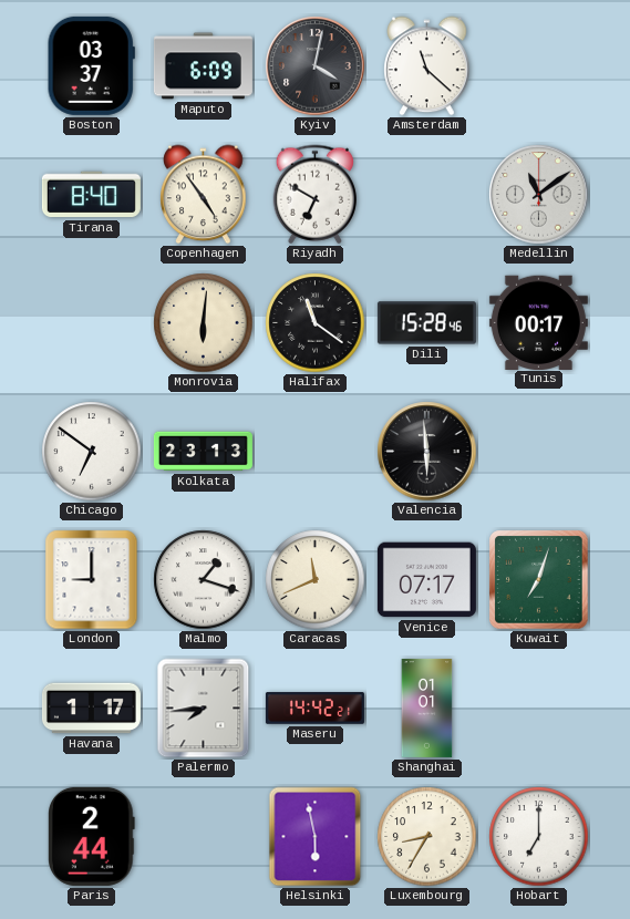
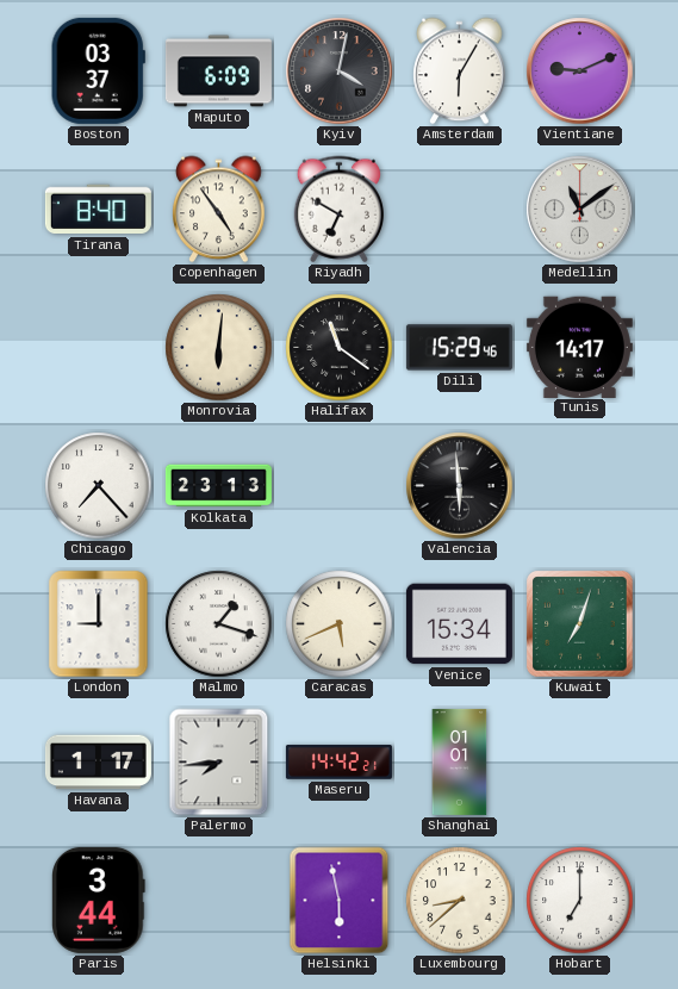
Amsterdam: 11:22 -> 6:05
Vientiane: none -> 9:11
Dili: 15:28 -> 15:29
Tunis: 00:17 -> 14:17
Chicago: 6:51 -> 7:23
Caracas: 11:41 -> 5:41
Venice: 07:17 -> 15:34
Paris: 2:44 -> 3:44
Luxembourg: 8:35 -> 8:38
